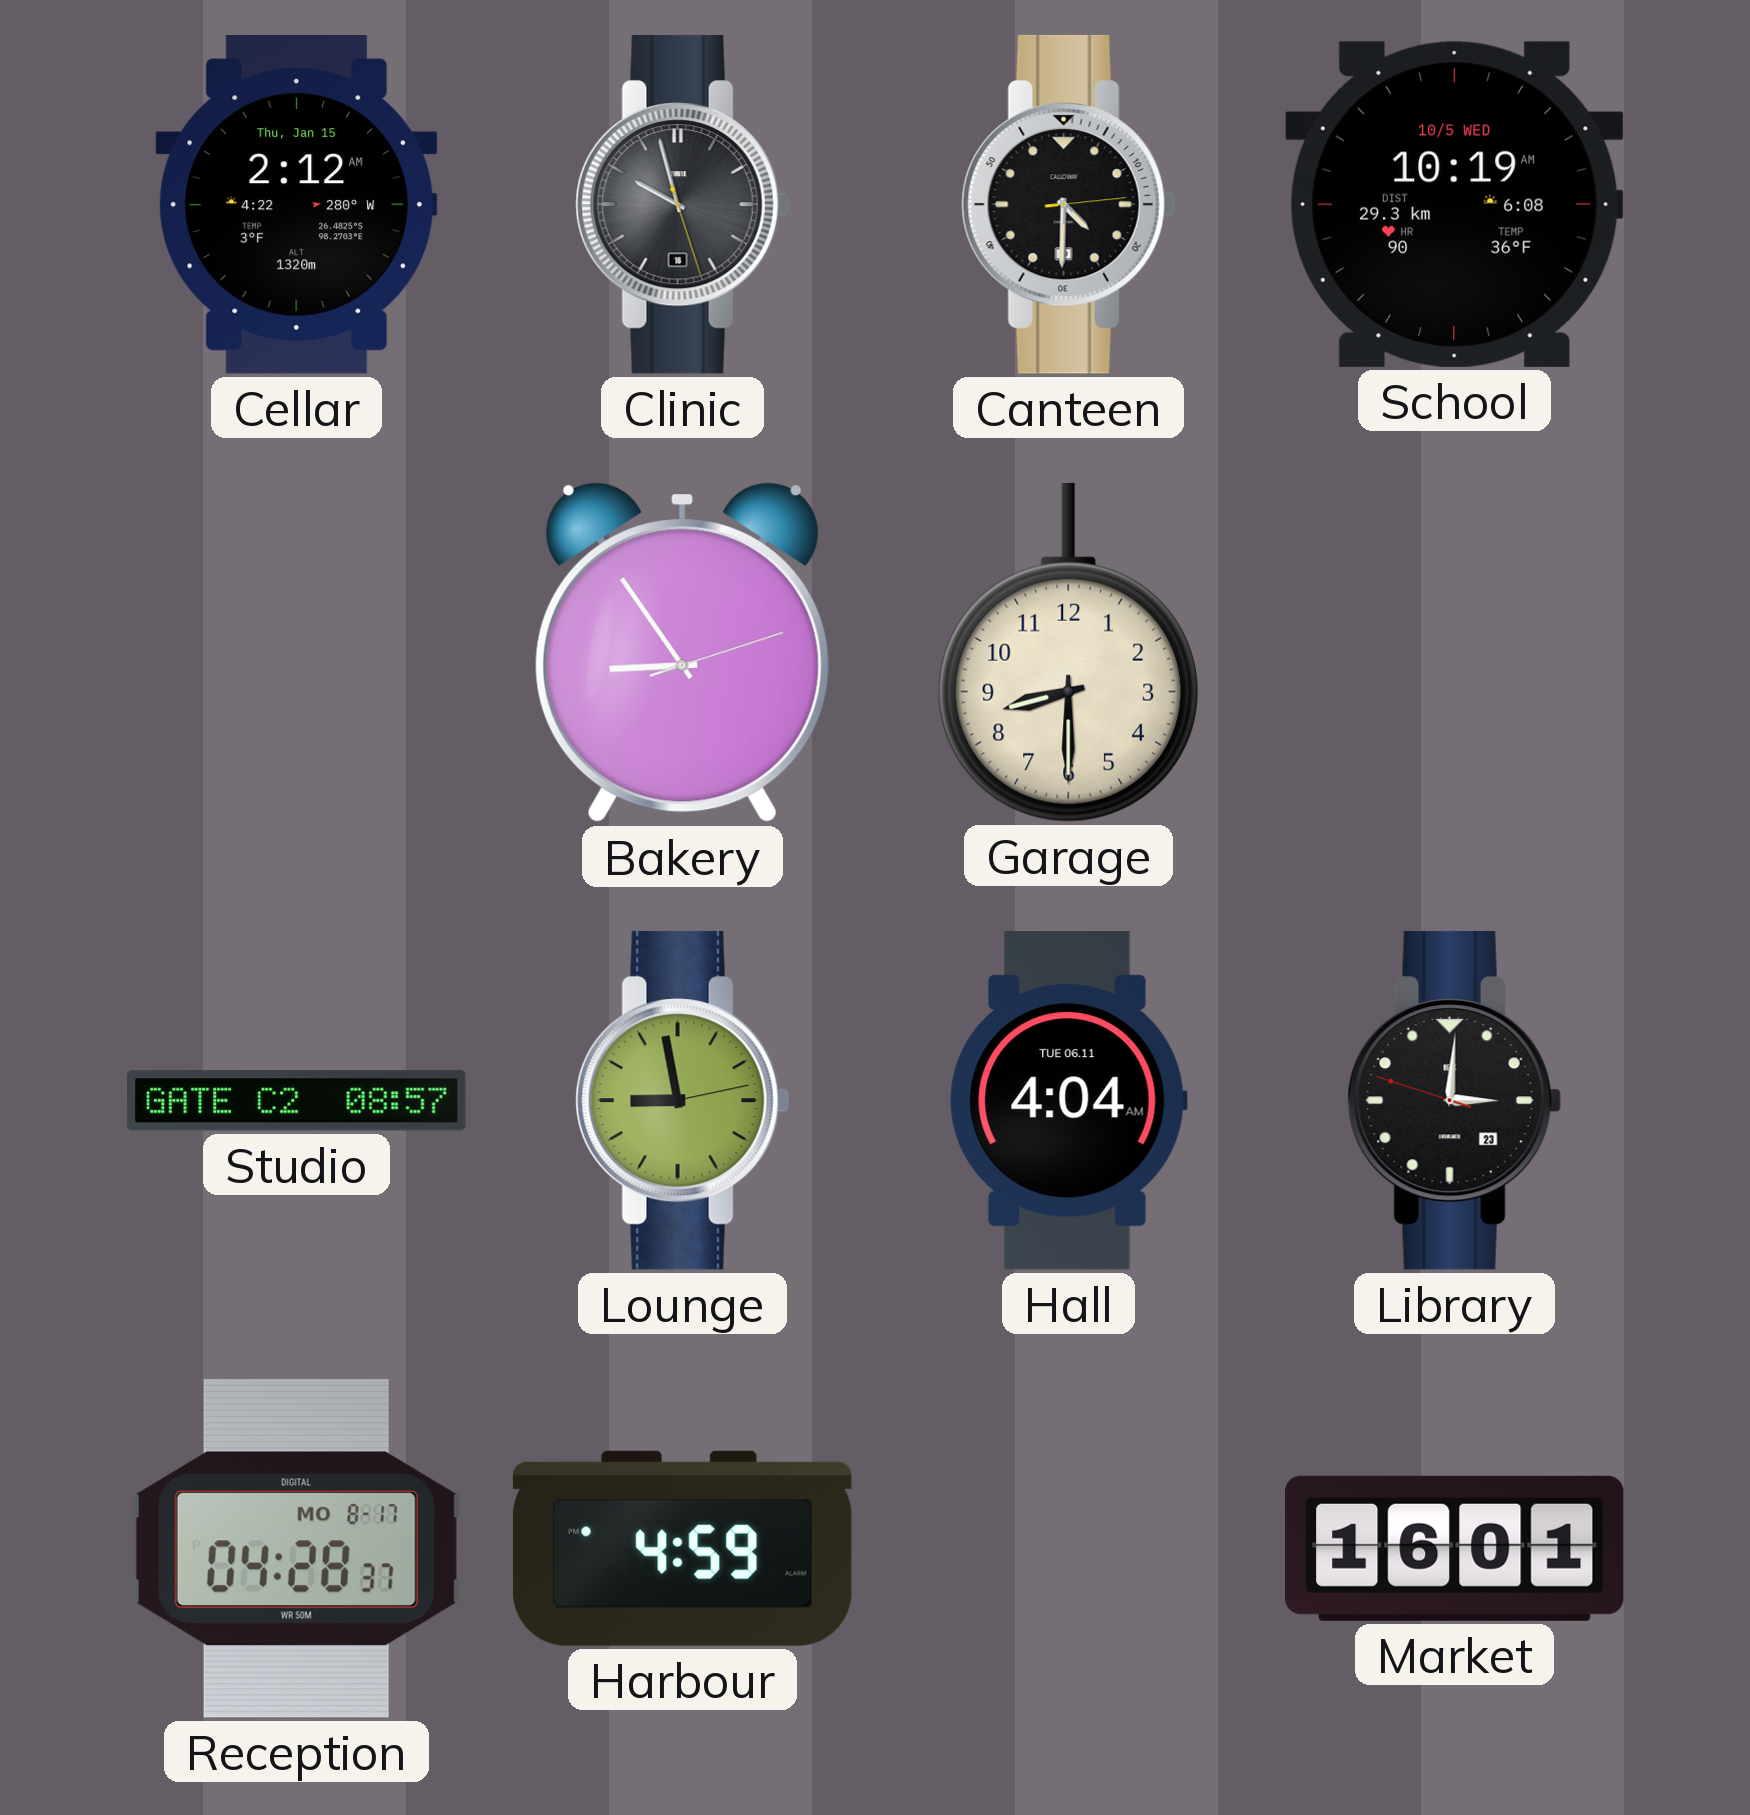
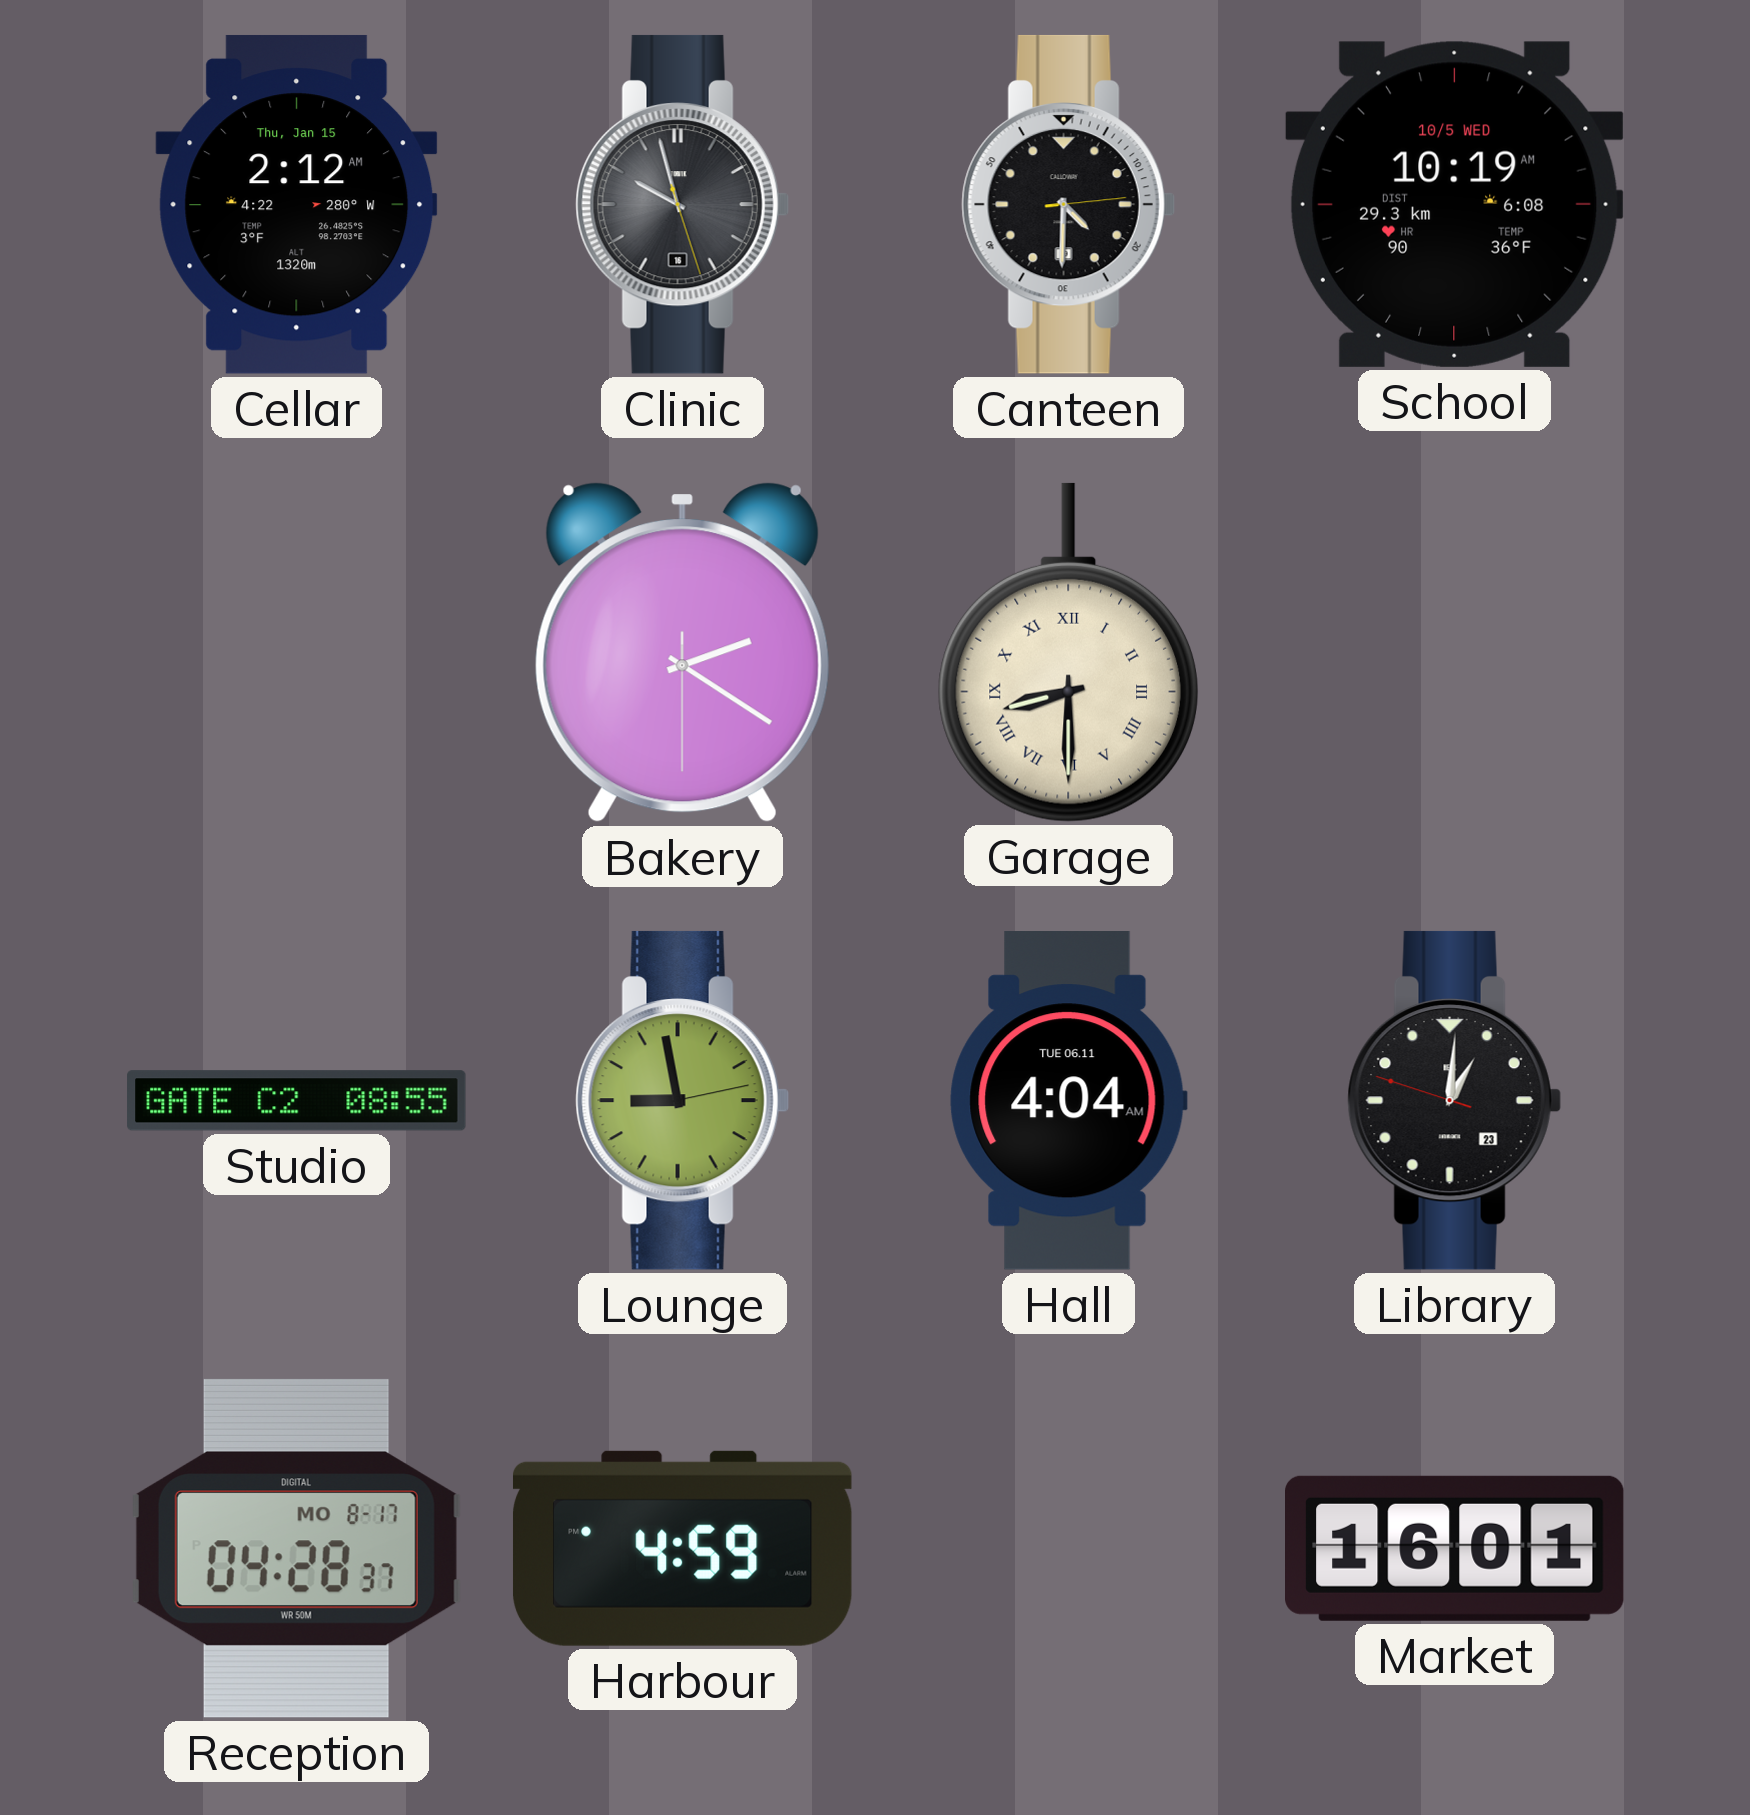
Bakery: 8:54 -> 2:20
Garage numerals: Arabic -> Roman
Studio: 08:57 -> 08:55
Library: 3:00 -> 1:00
